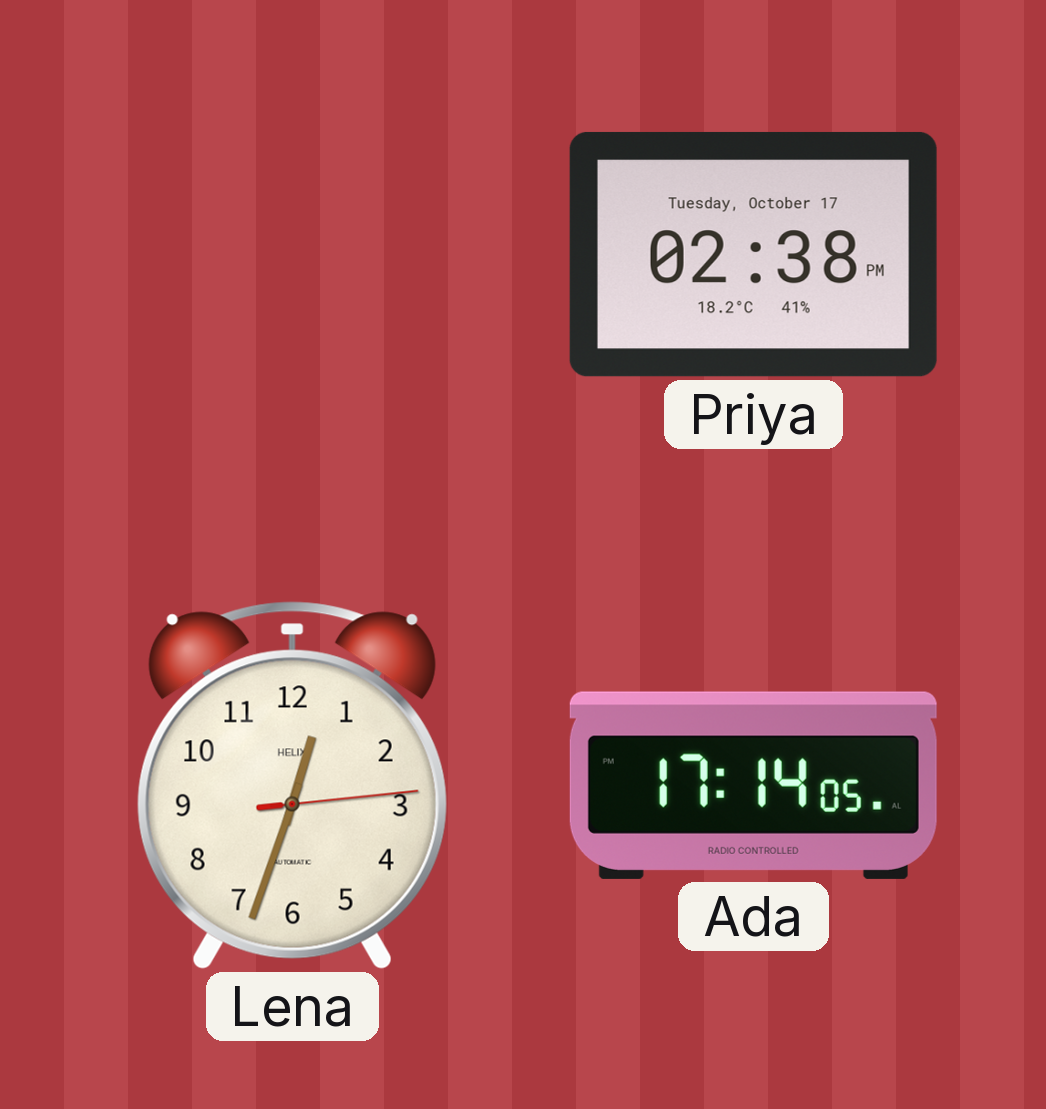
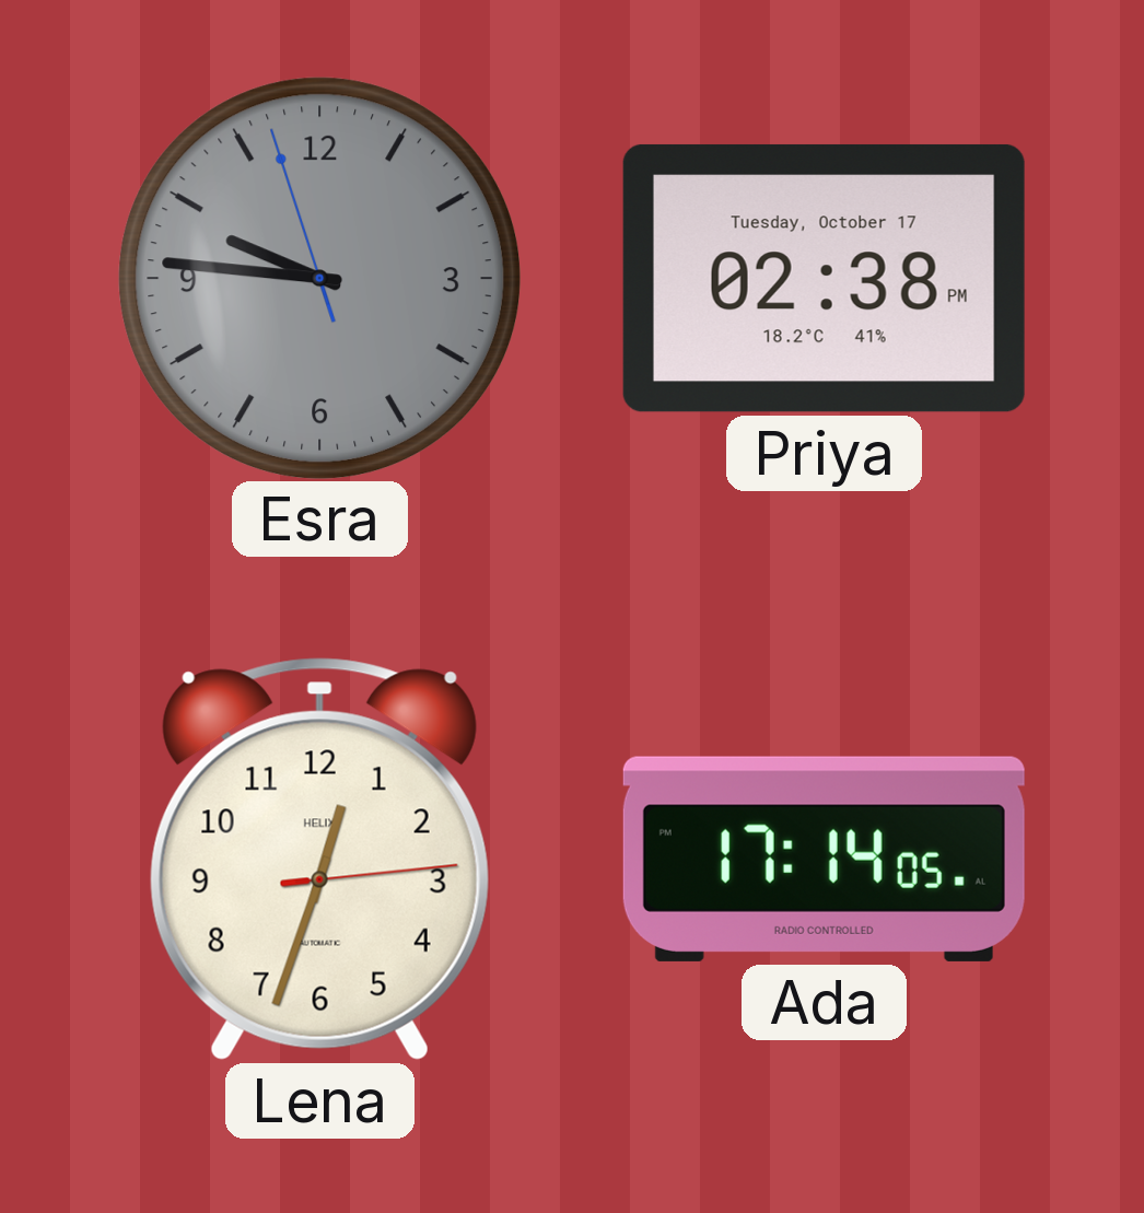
Esra: none -> 9:45
